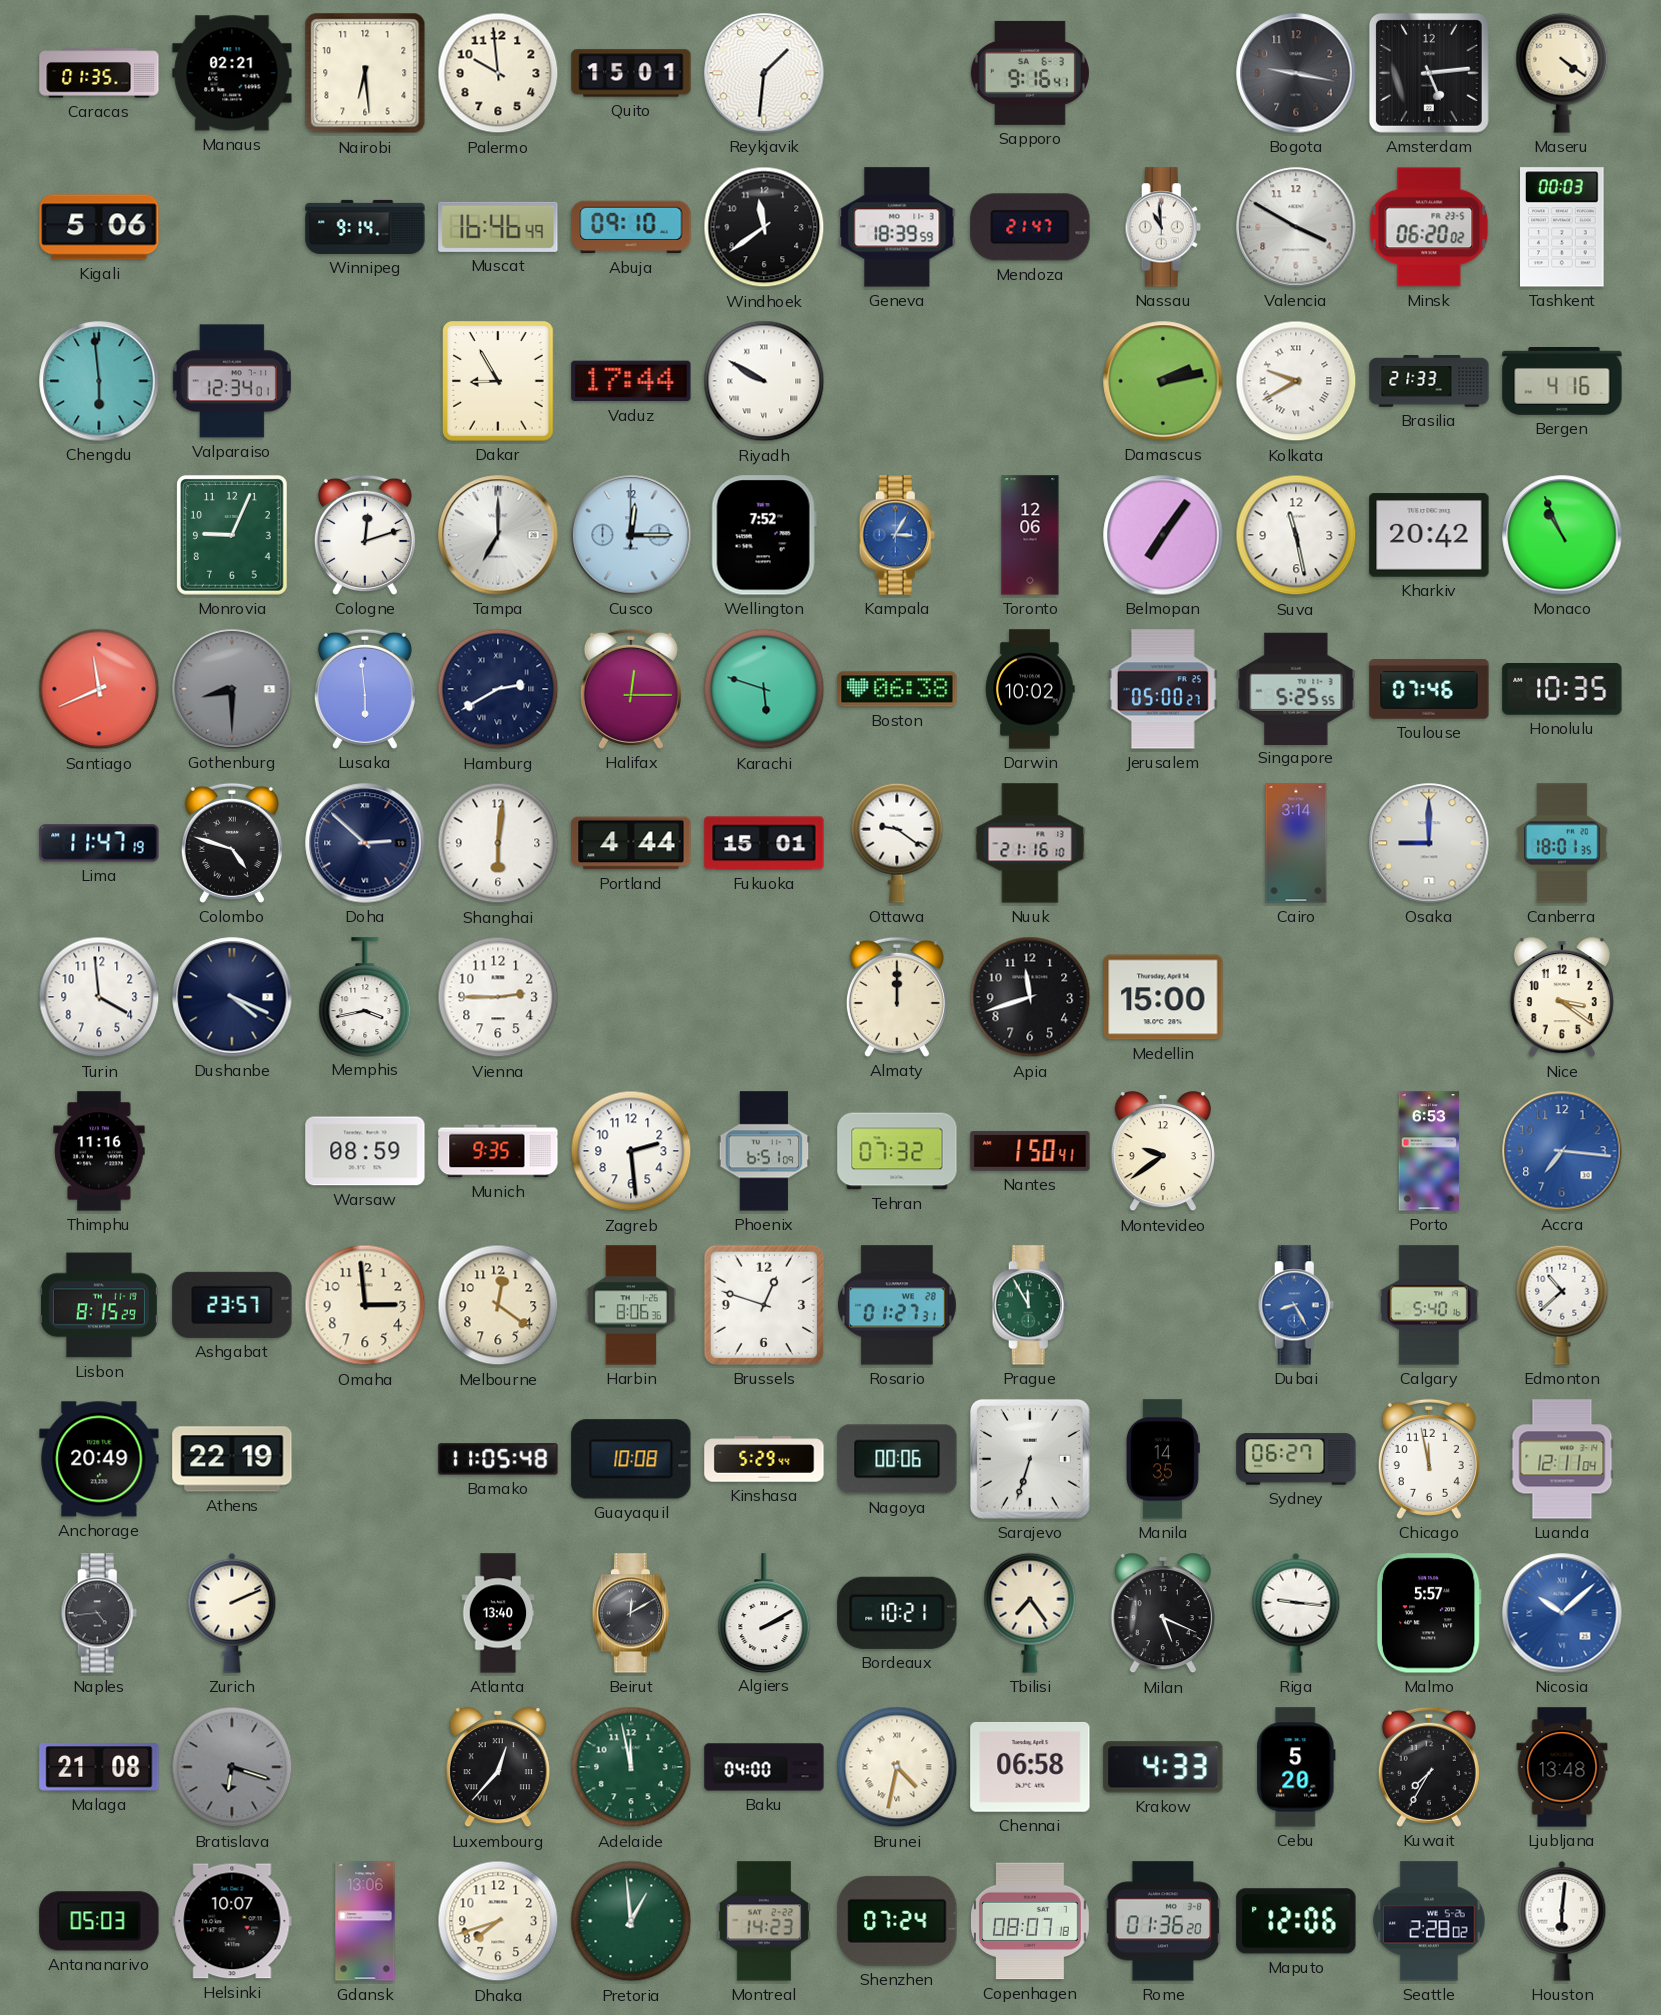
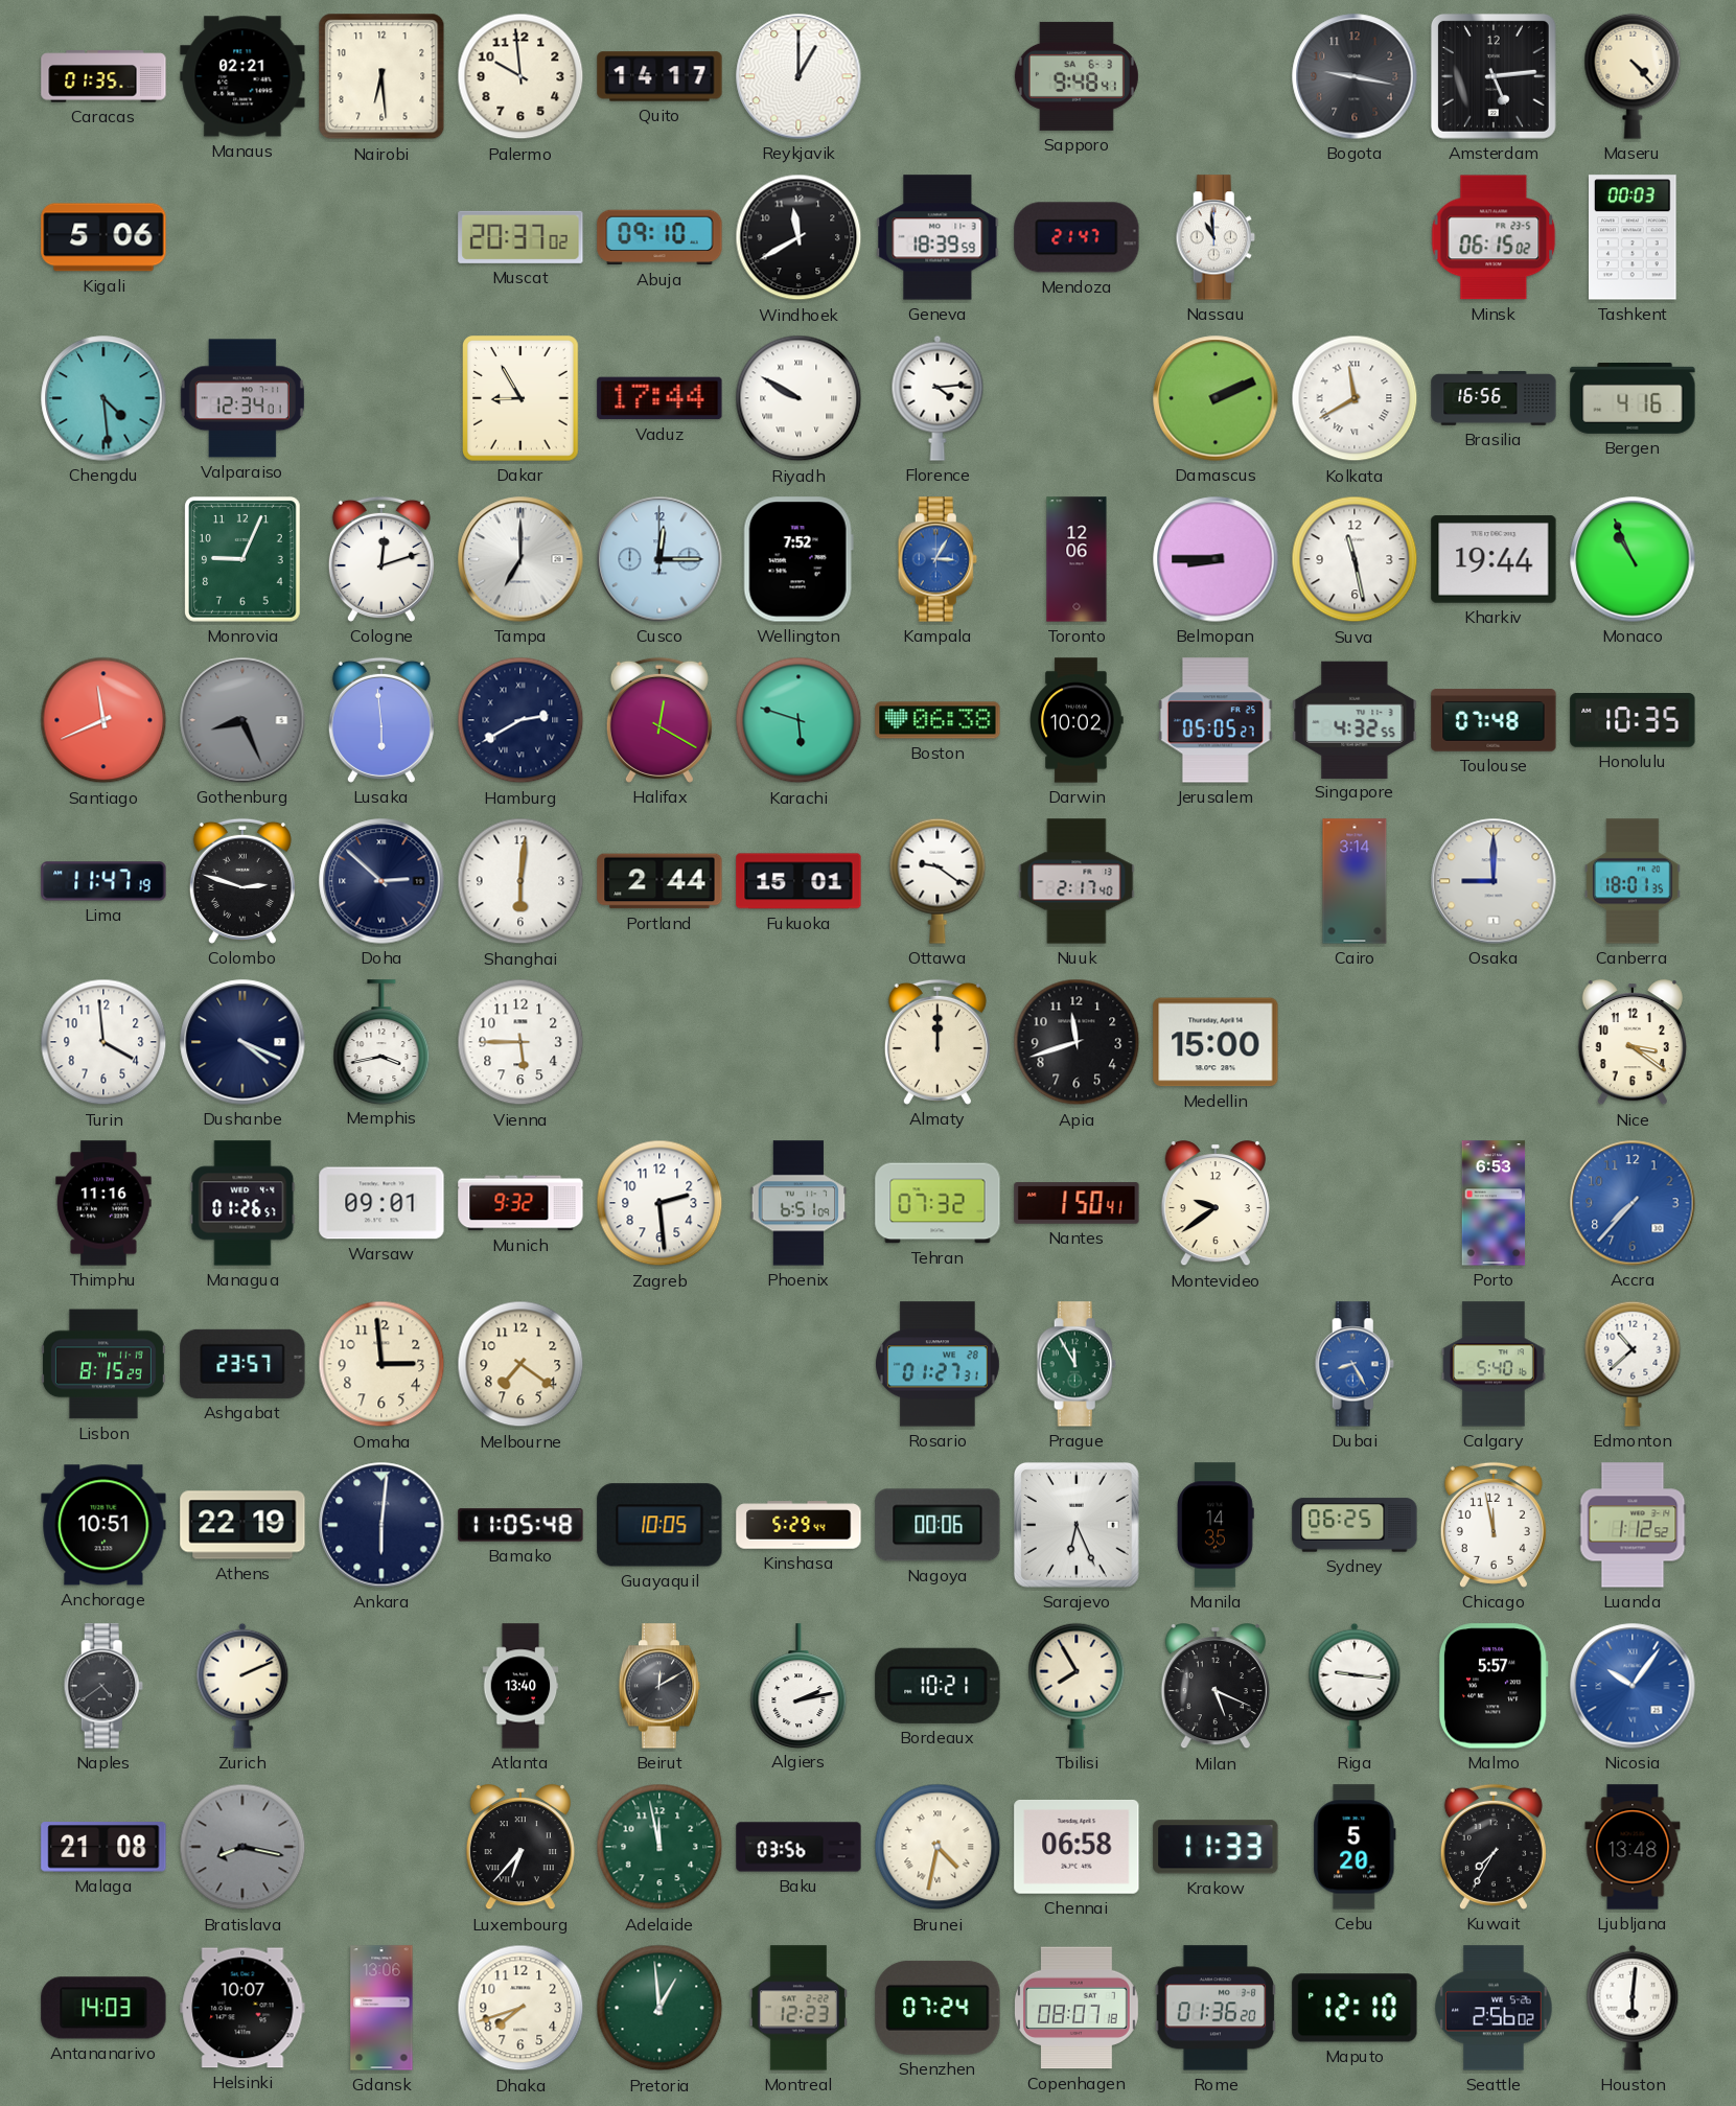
Quito: 15:01 -> 14:17
Reykjavik: 1:31 -> 1:00
Sapporo: 9:16 -> 9:48
Maseru: 4:21 -> 4:23
Winnipeg: 9:14 -> none
Muscat: 16:46 -> 20:37
Windhoek: 11:39 -> 11:40
Valencia: 3:50 -> none
Minsk: 06:20 -> 06:15
Chengdu: 5:59 -> 4:29
Florence: none -> 4:14
Damascus: 2:13 -> 2:11
Kolkata: 9:40 -> 11:40
Brasilia: 21:33 -> 16:56
Belmopan: 7:06 -> 8:45
Kharkiv: 20:42 -> 19:44
Gothenburg: 8:30 -> 8:26
Halifax: 12:15 -> 12:20
Jerusalem: 05:00 -> 05:05
Singapore: 5:25 -> 4:32
Toulouse: 07:46 -> 07:48
Colombo: 4:48 -> 2:48
Portland: 4:44 -> 2:44
Nuuk: 21:16 -> 2:17
Vienna: 2:45 -> 5:45
Managua: none -> 01:26
Warsaw: 08:59 -> 09:01
Munich: 9:35 -> 9:32
Accra: 7:16 -> 7:37
Melbourne: 12:21 -> 7:21
Harbin: 8:06 -> none
Brussels: 12:48 -> none
Anchorage: 20:49 -> 10:51
Ankara: none -> 6:01
Guayaquil: 10:08 -> 10:05
Sarajevo: 6:33 -> 6:26
Sydney: 06:27 -> 06:25
Luanda: 12:11 -> 1:12
Naples: 4:44 -> 4:39
Algiers: 2:10 -> 2:13
Tbilisi: 7:24 -> 7:55
Nicosia: 10:08 -> 10:06
Bratislava: 6:18 -> 8:17
Luxembourg: 12:37 -> 6:37
Baku: 04:00 -> 03:56
Krakow: 4:33 -> 11:33
Antananarivo: 05:03 -> 14:03
Montreal: 14:23 -> 12:23
Maputo: 12:06 -> 12:10
Seattle: 2:28 -> 2:56
